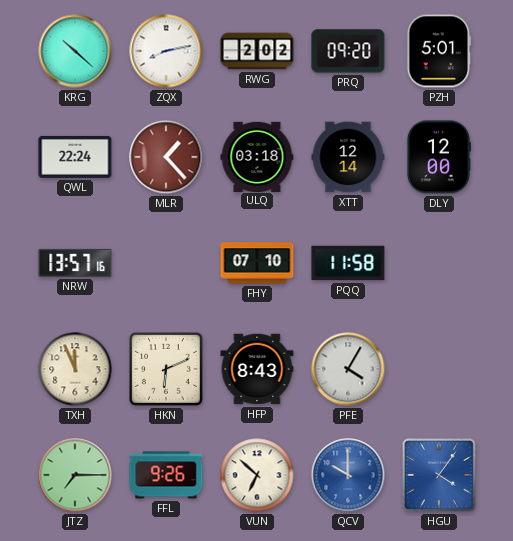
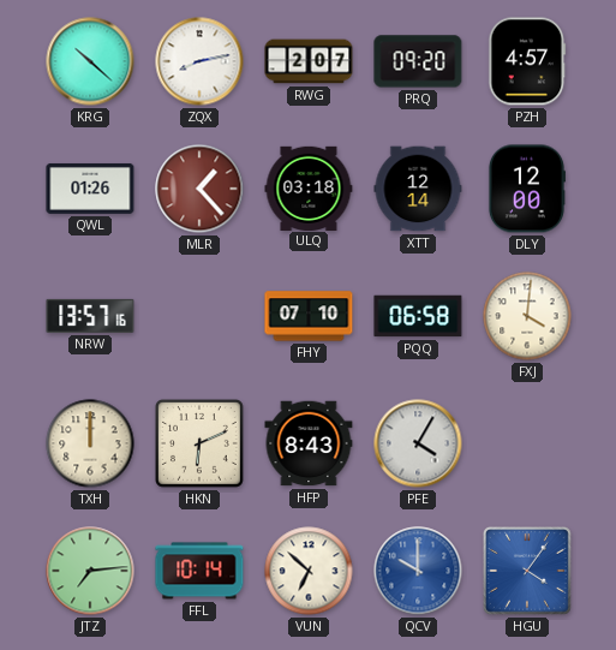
RWG: 2:02 -> 2:07
PZH: 5:01 -> 4:57
QWL: 22:24 -> 01:26
PQQ: 11:58 -> 06:58
FXJ: none -> 4:01
TXH: 11:56 -> 12:00
JTZ: 7:15 -> 7:14
FFL: 9:26 -> 10:14
